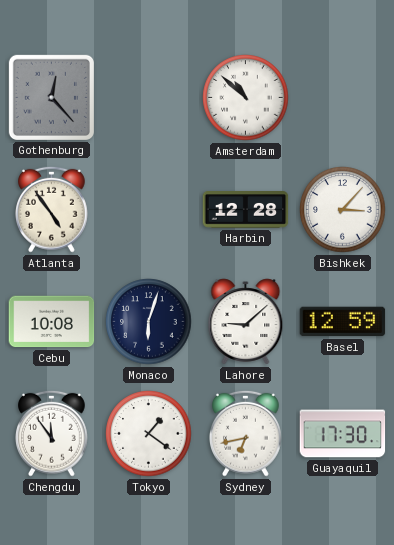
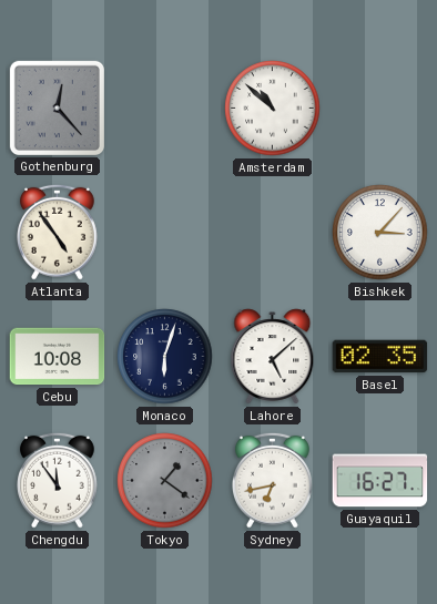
Harbin: 12:28 -> none
Lahore: 9:08 -> 5:08
Basel: 12:59 -> 02:35
Tokyo dial: white -> grey
Guayaquil: 17:30 -> 16:27
